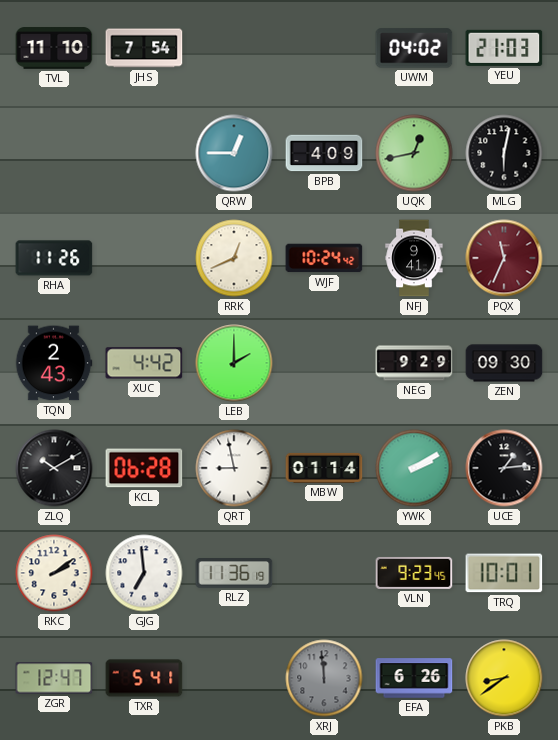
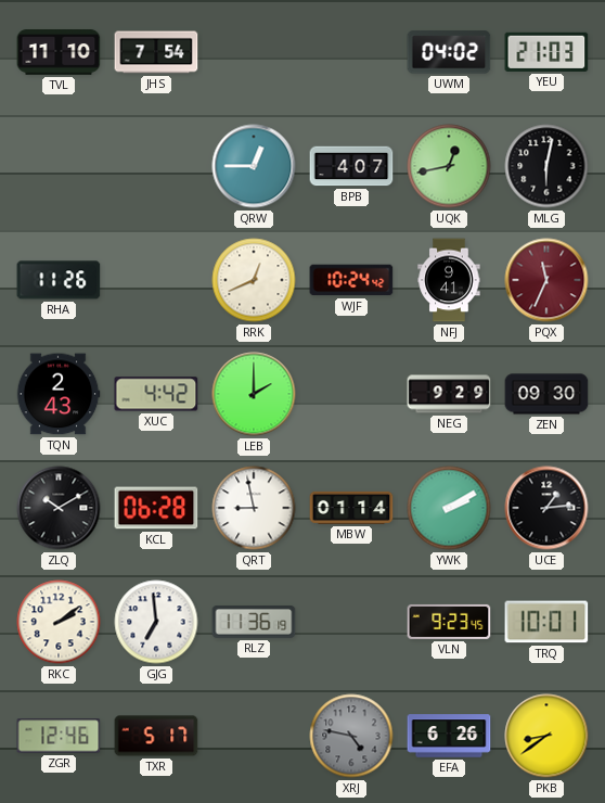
BPB: 4:09 -> 4:07
ZGR: 12:47 -> 12:46
TXR: 5:41 -> 5:17
XRJ: 11:59 -> 4:47
